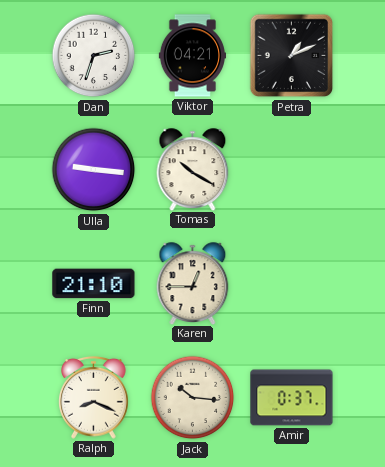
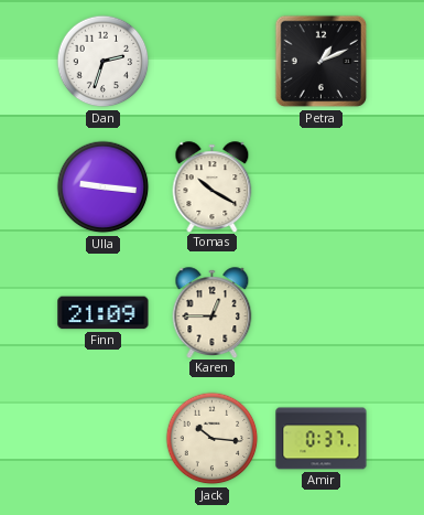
Viktor: 04:21 -> none
Finn: 21:10 -> 21:09
Ralph: 8:19 -> none
